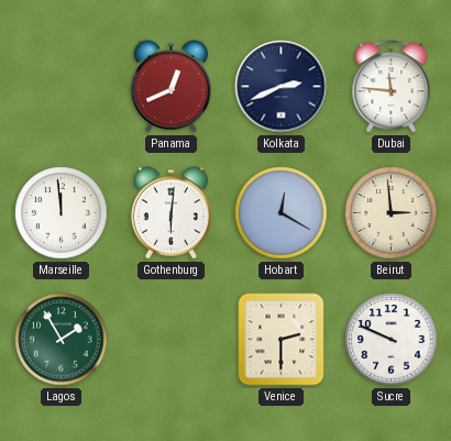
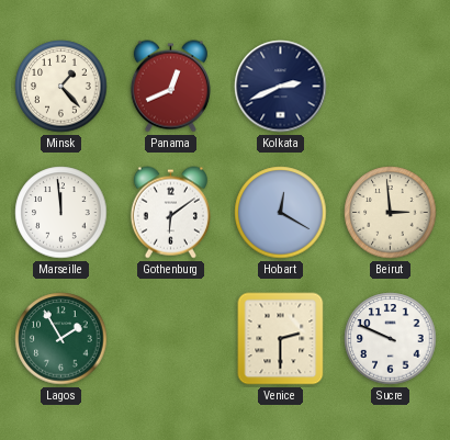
Minsk: none -> 1:23
Dubai: 11:46 -> none
Gothenburg: 6:01 -> 6:09
